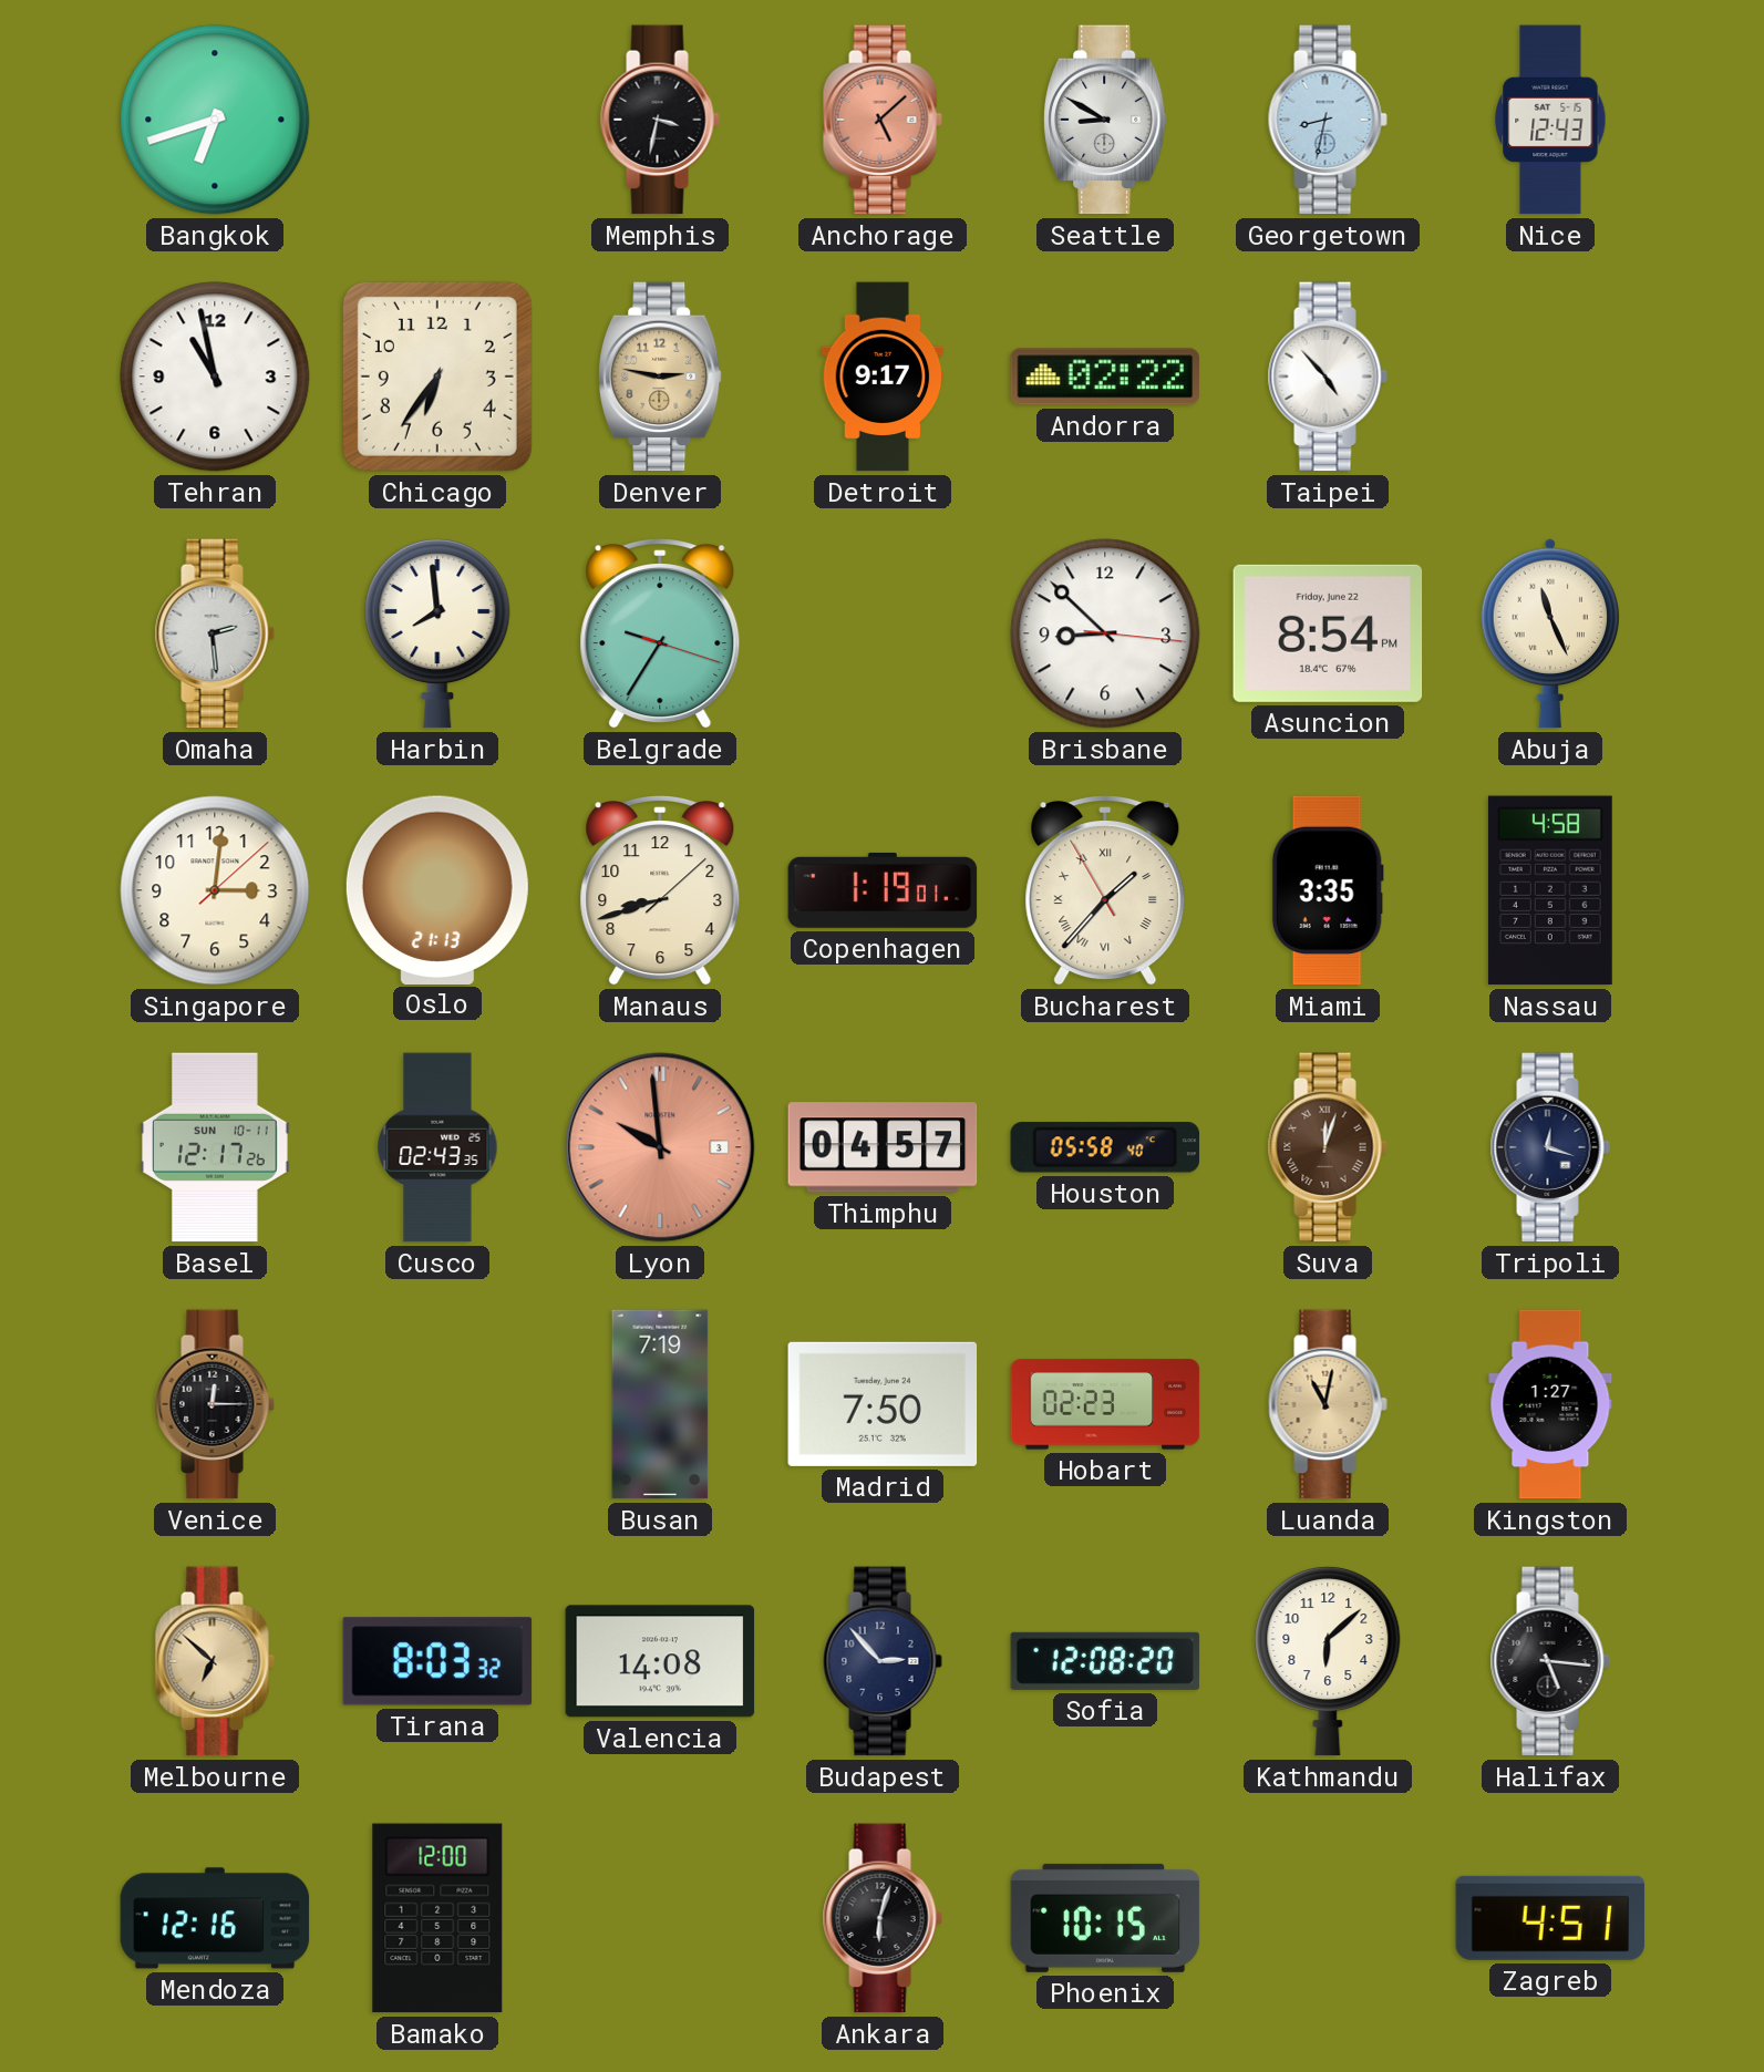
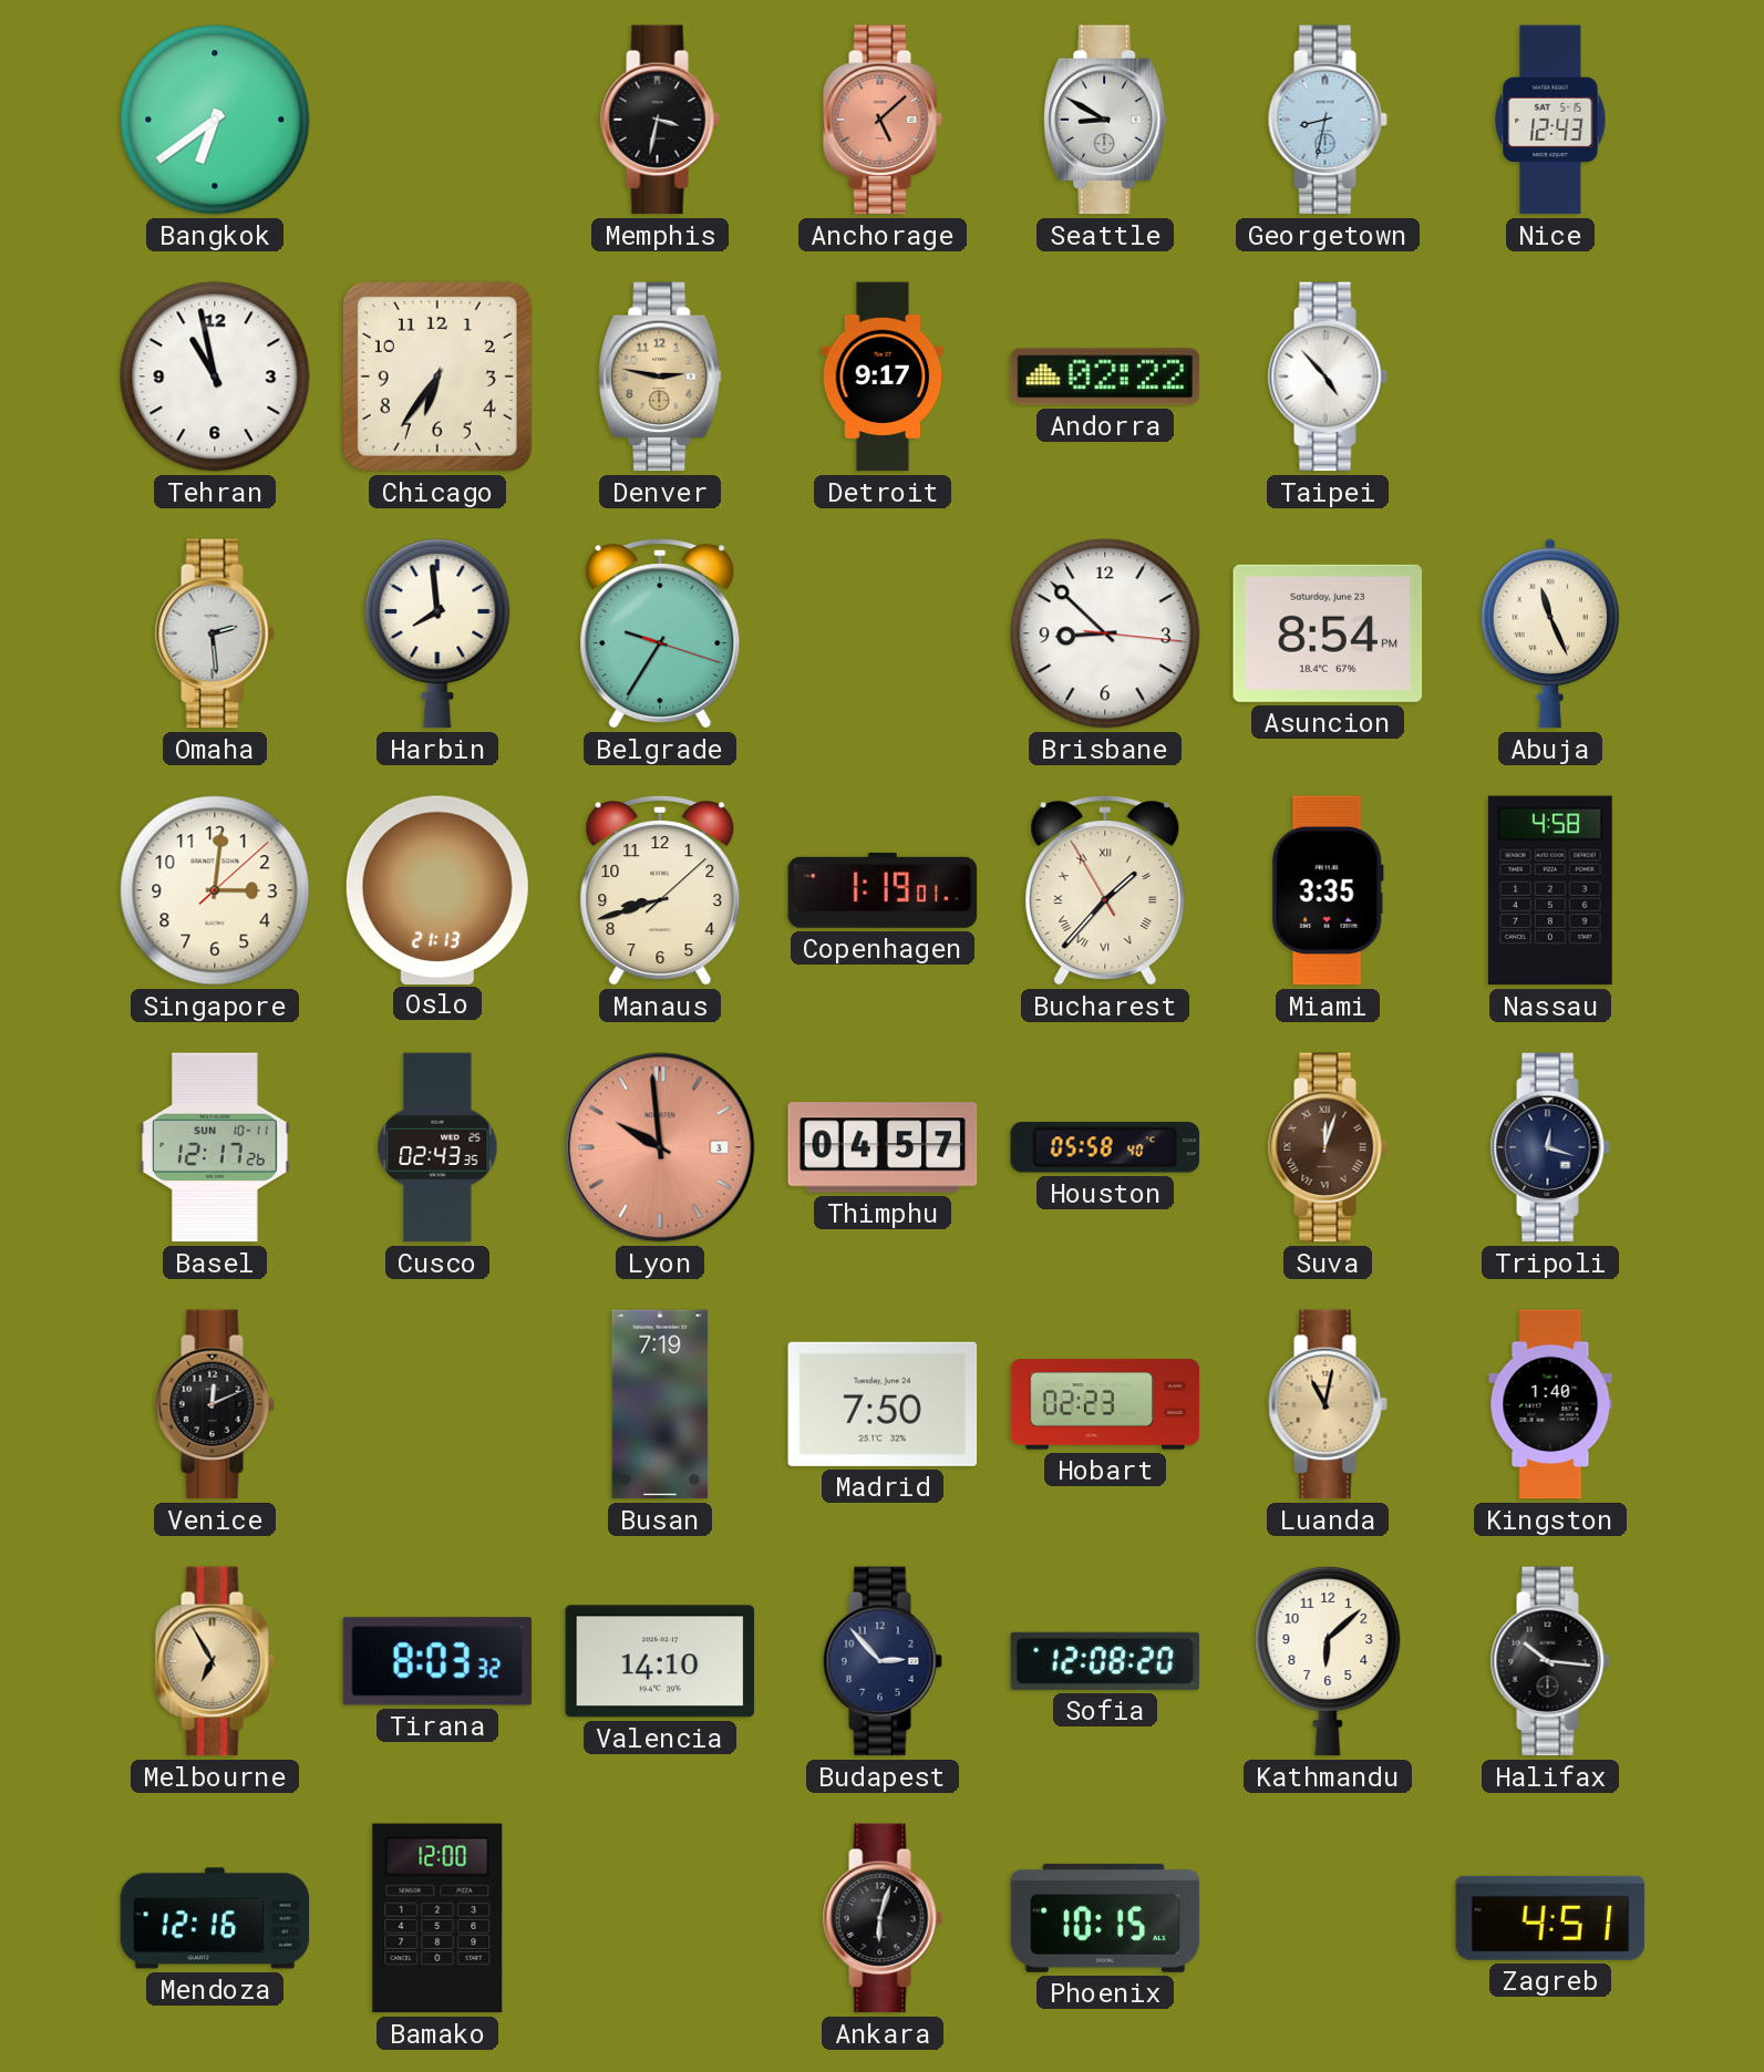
Bangkok: 6:42 -> 6:39
Asuncion date: Friday, June 22 -> Saturday, June 23
Venice: 12:15 -> 12:11
Kingston: 1:27 -> 1:40
Melbourne: 6:52 -> 6:55
Valencia: 14:08 -> 14:10
Halifax: 5:16 -> 10:16
